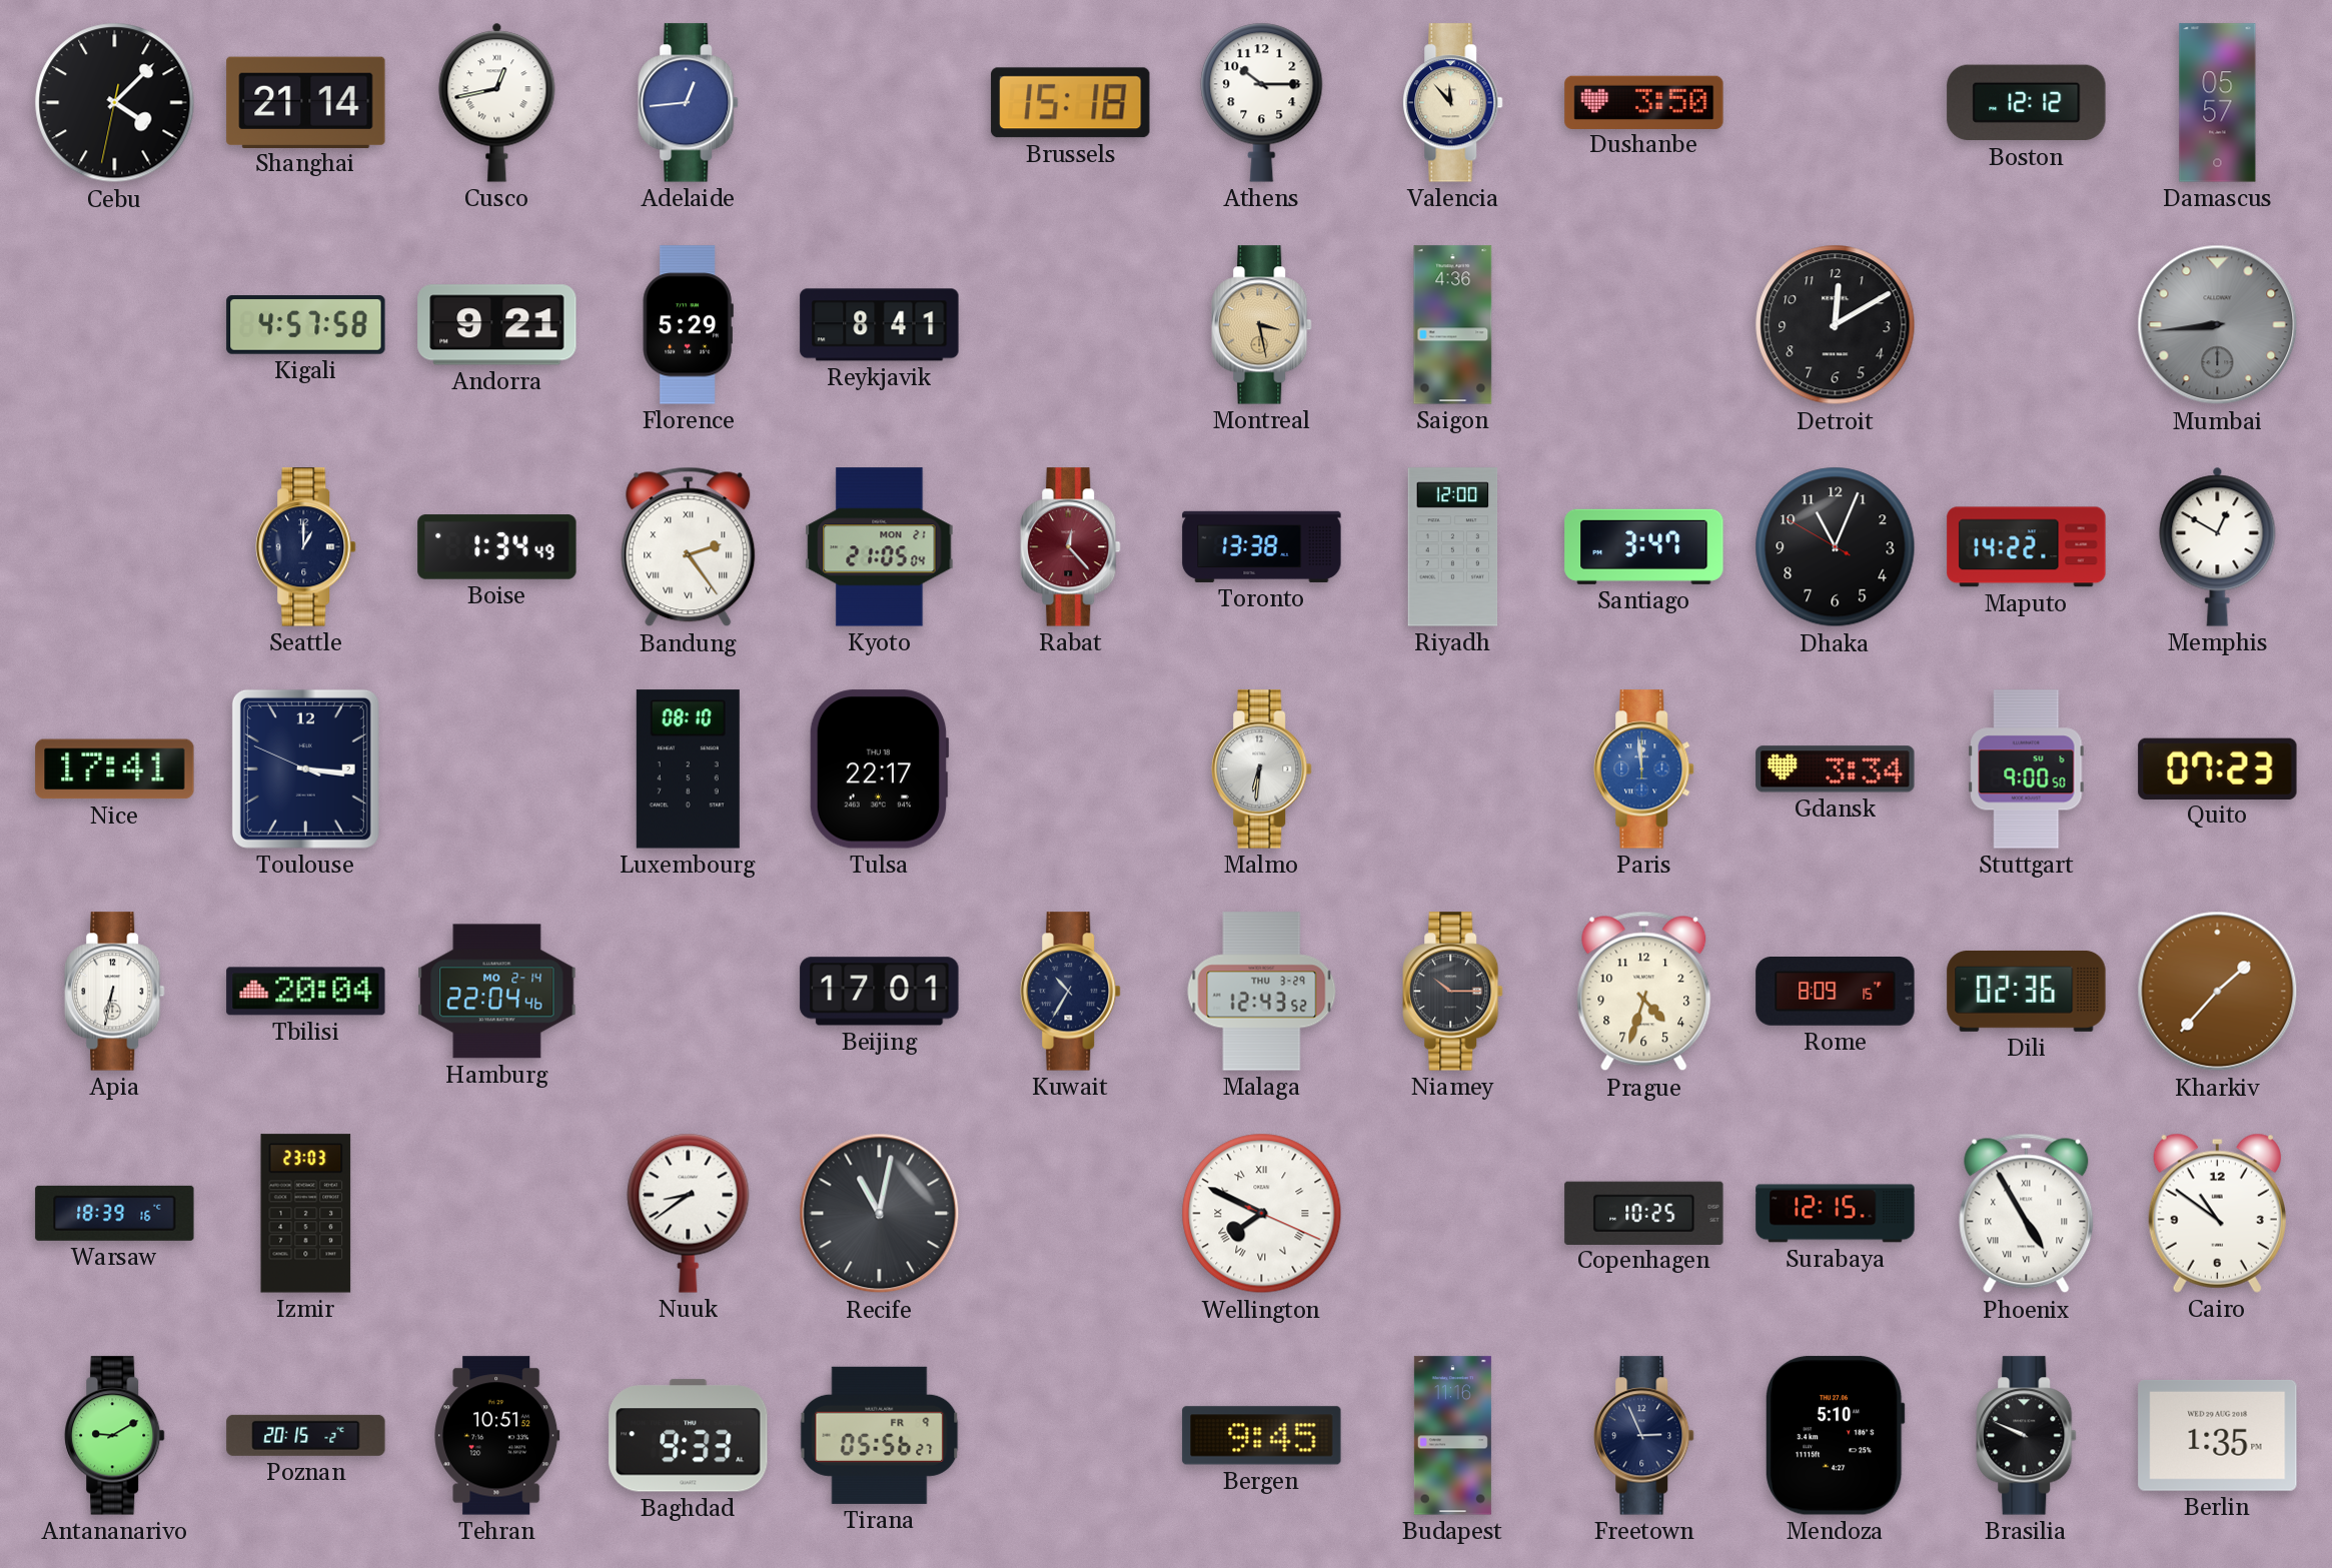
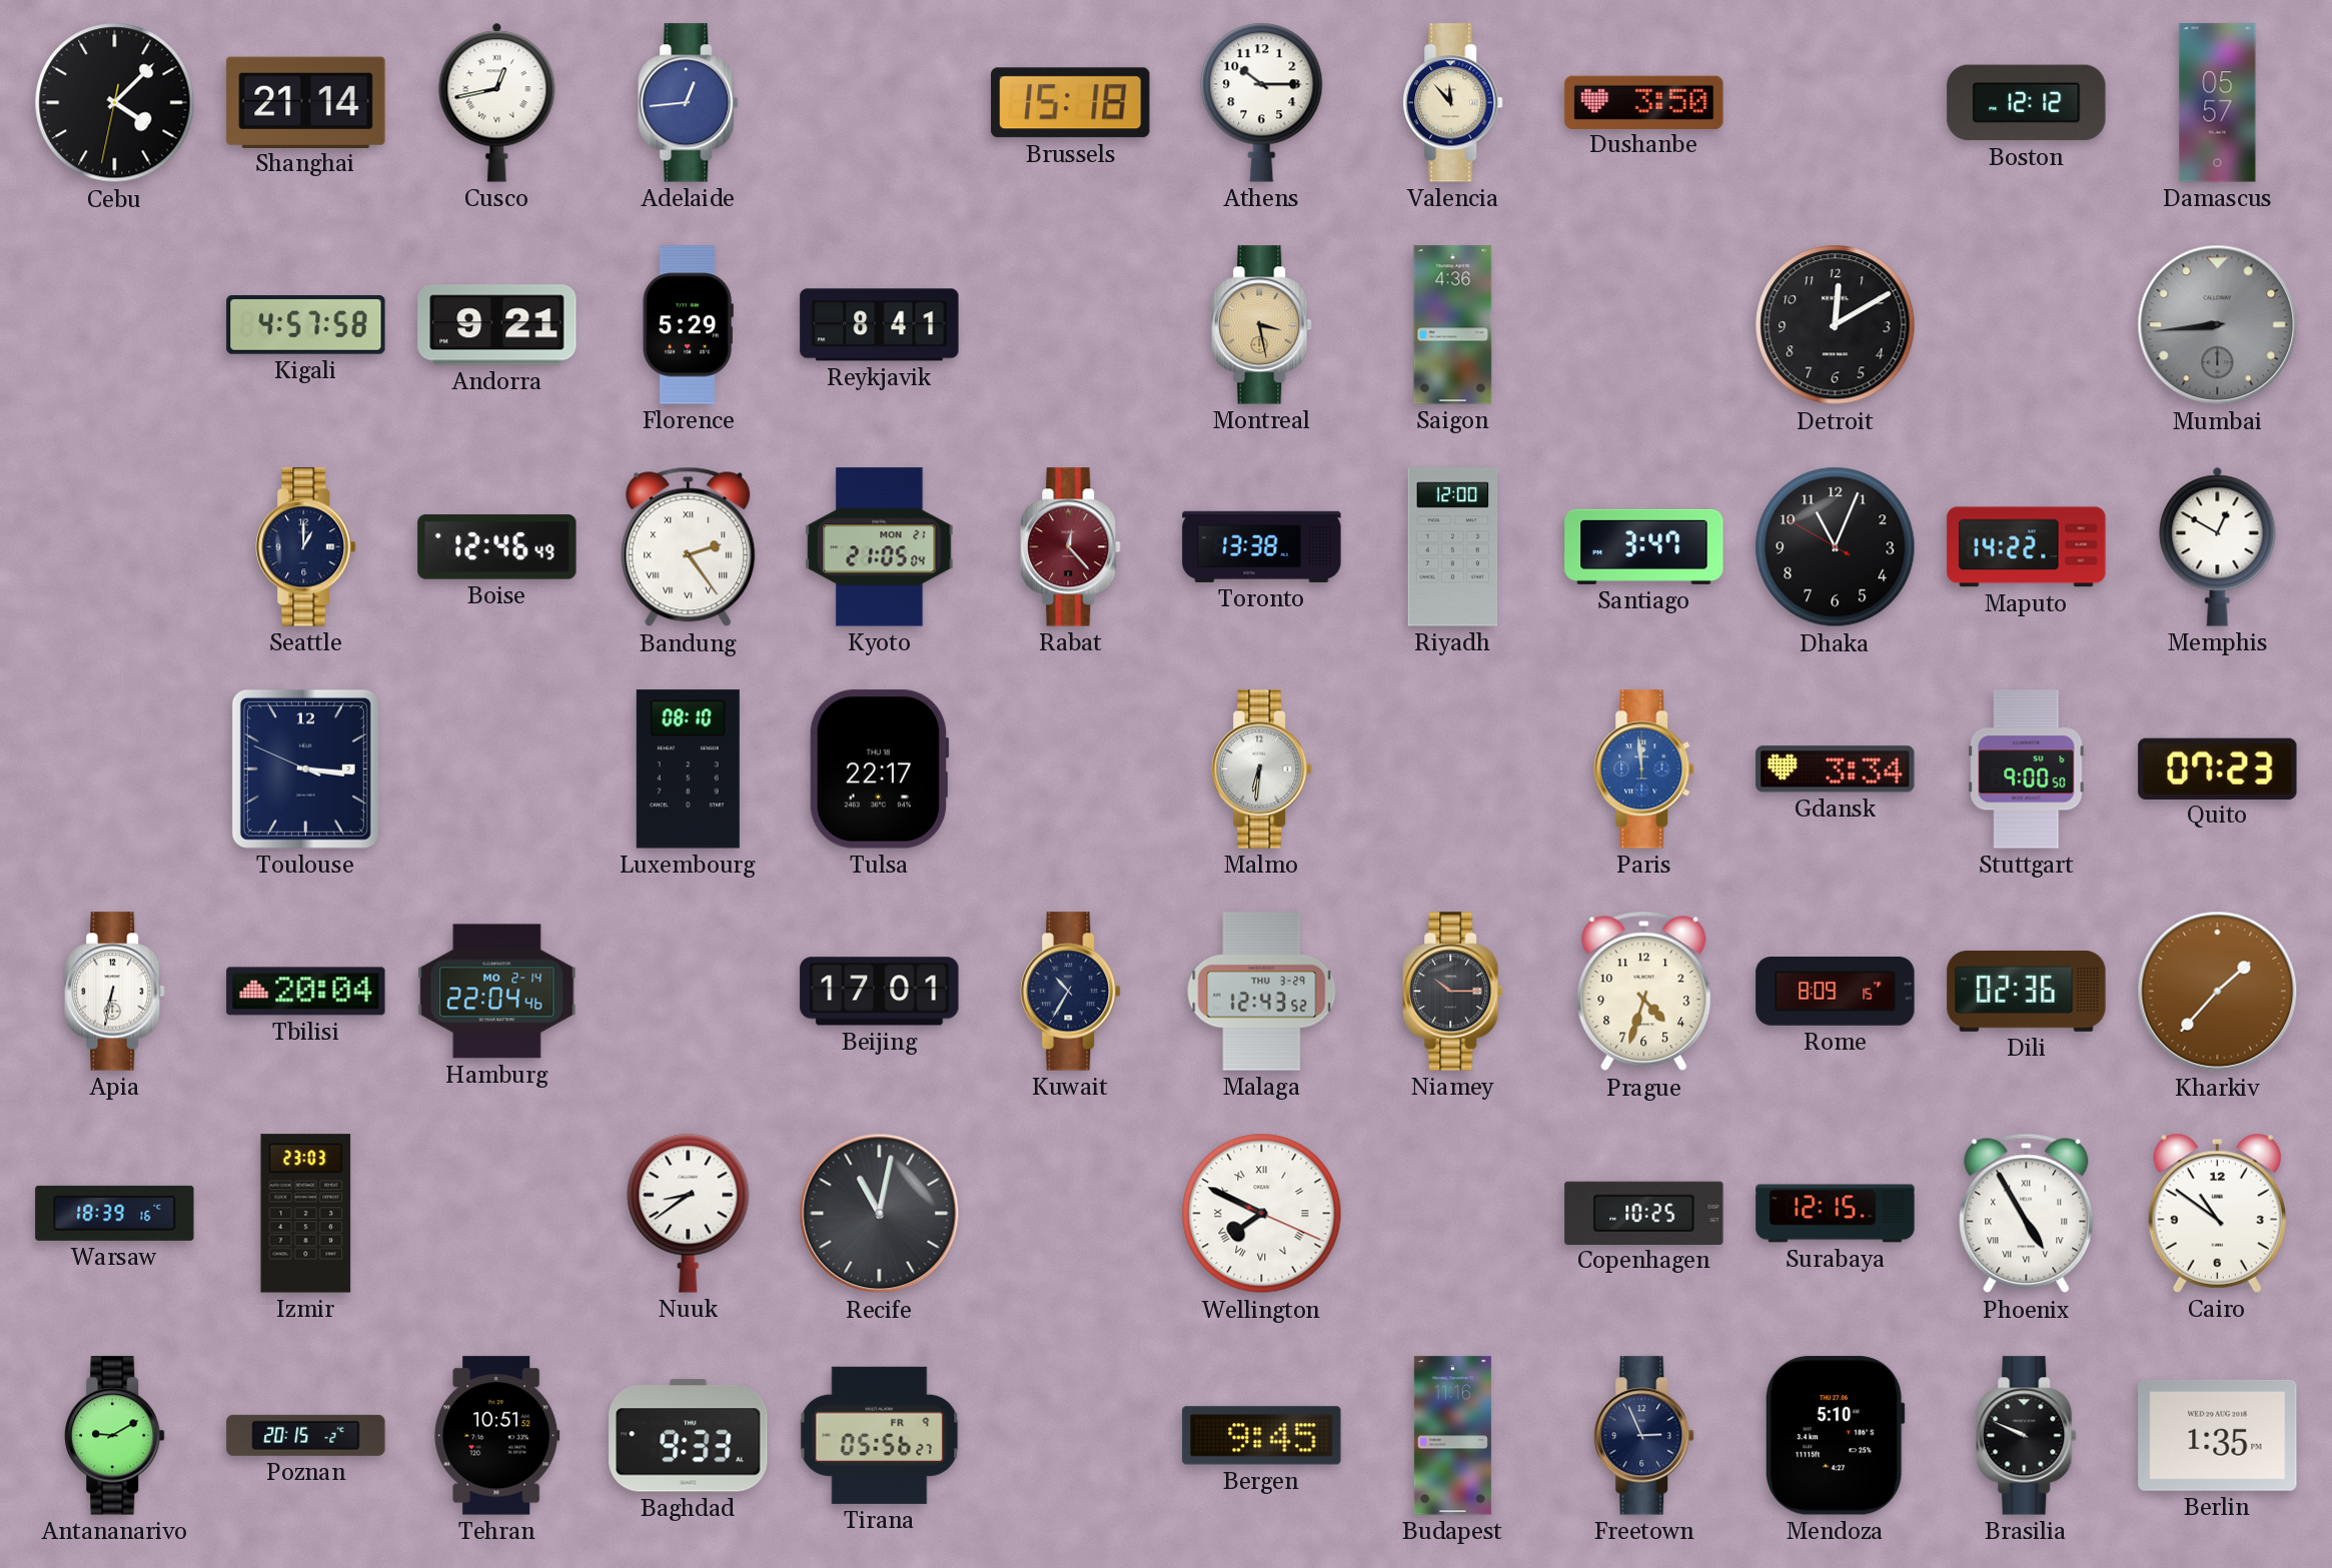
Boise: 1:34 -> 12:46
Nice: 17:41 -> none
